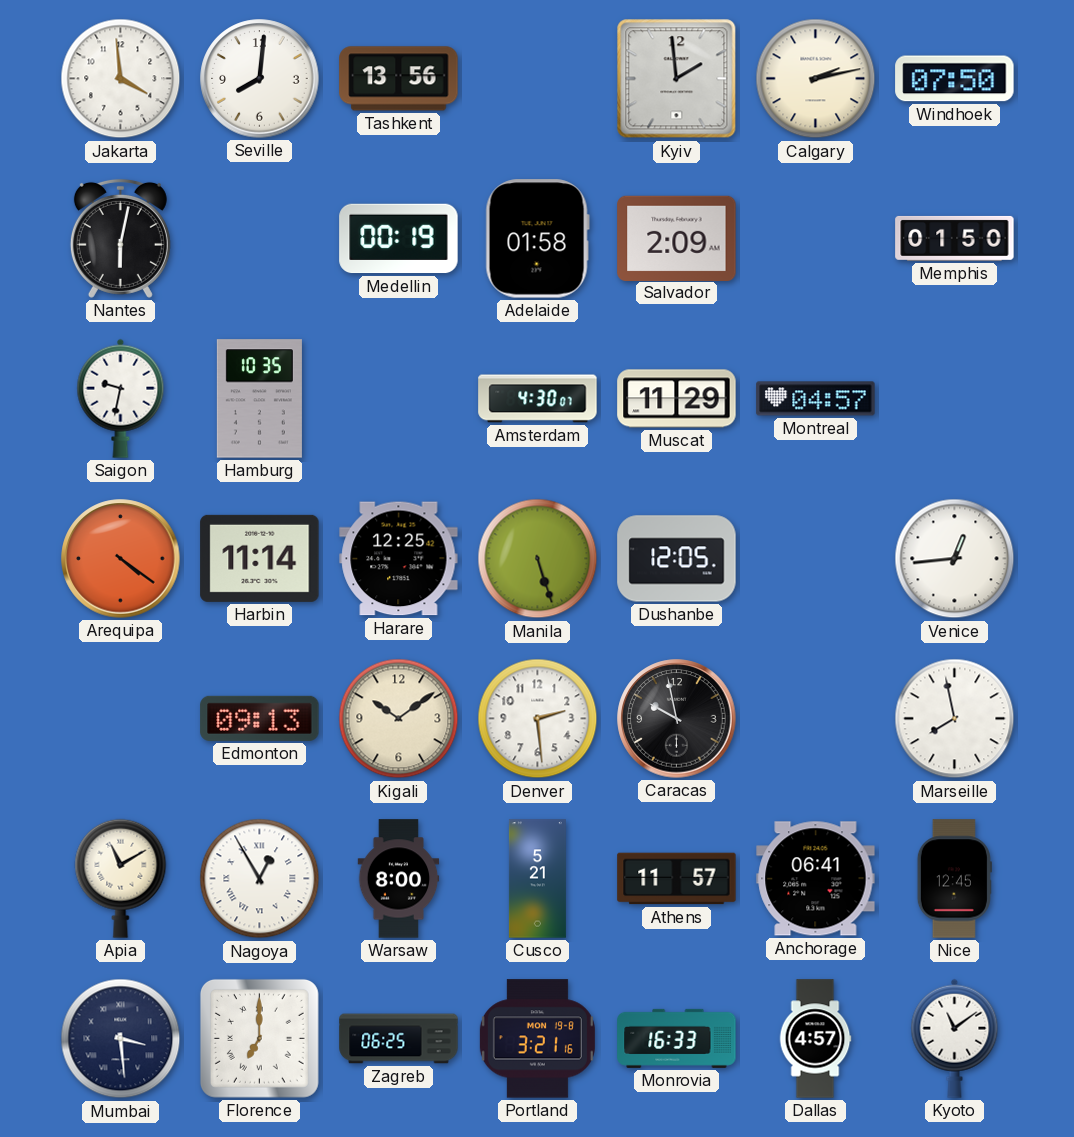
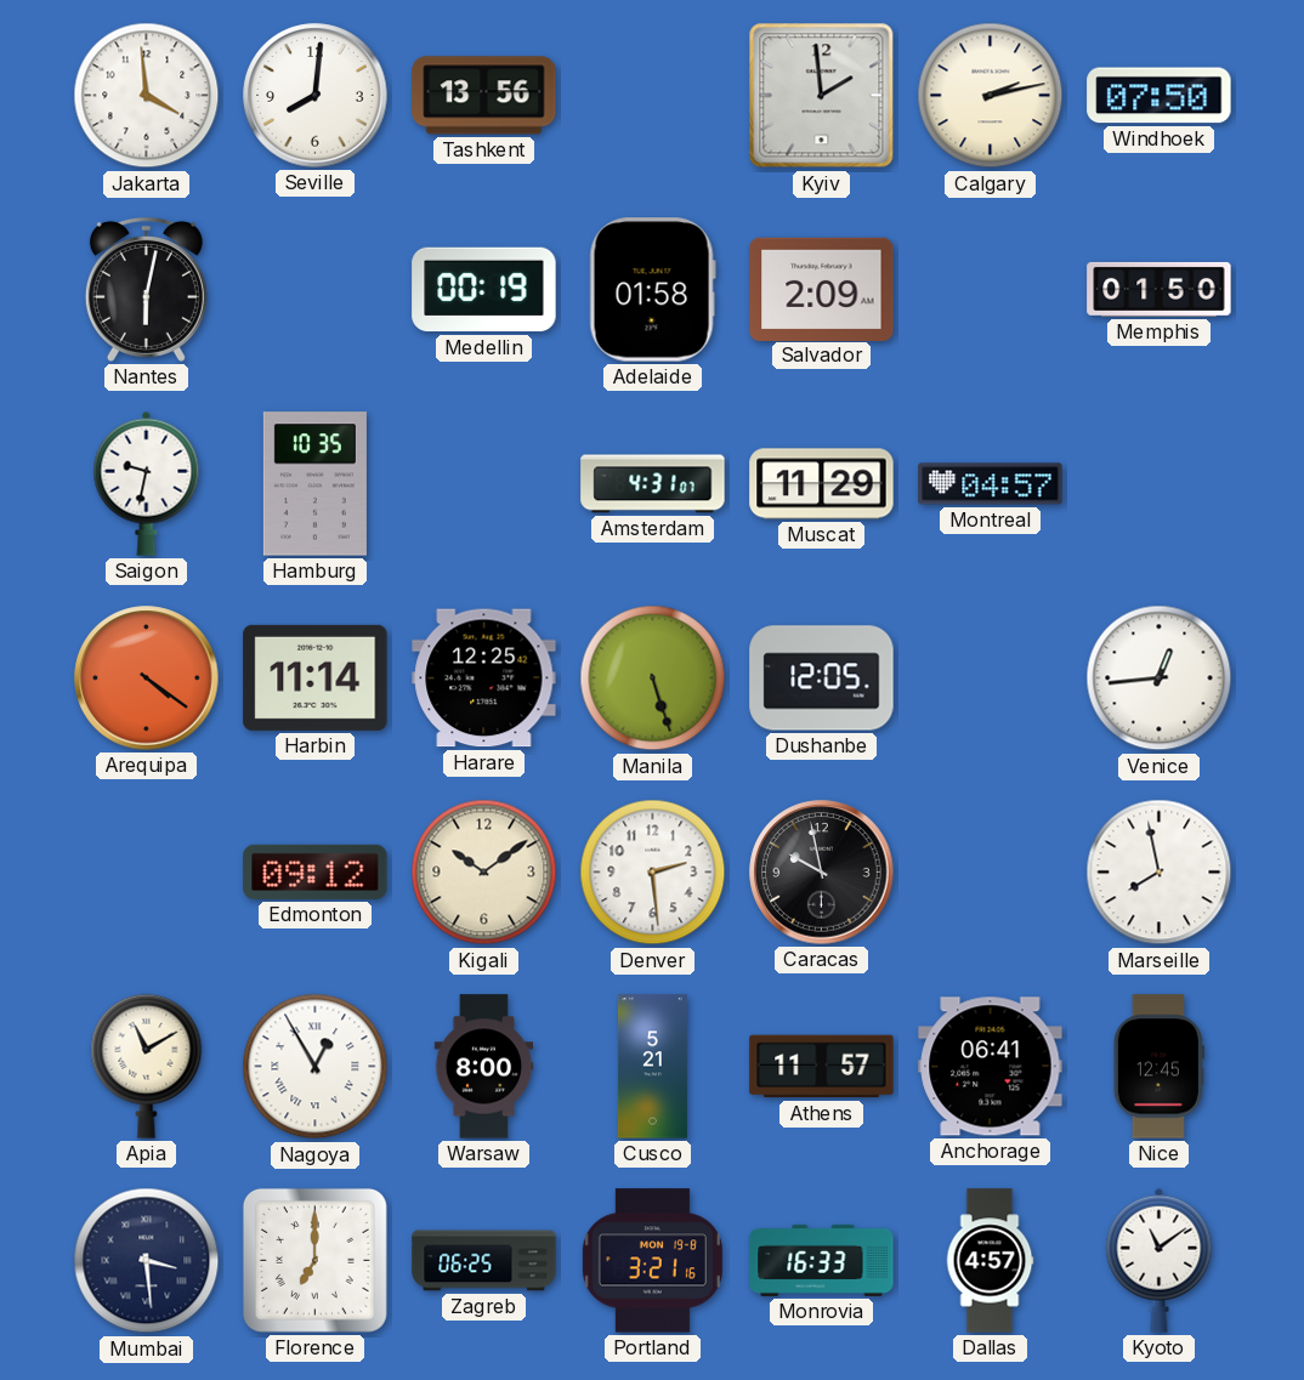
Amsterdam: 4:30 -> 4:31
Edmonton: 09:13 -> 09:12
